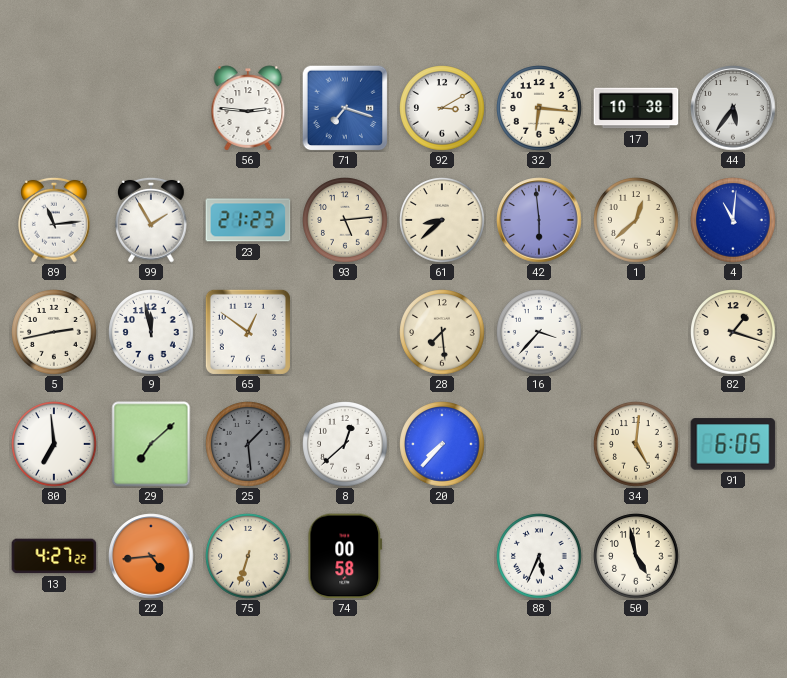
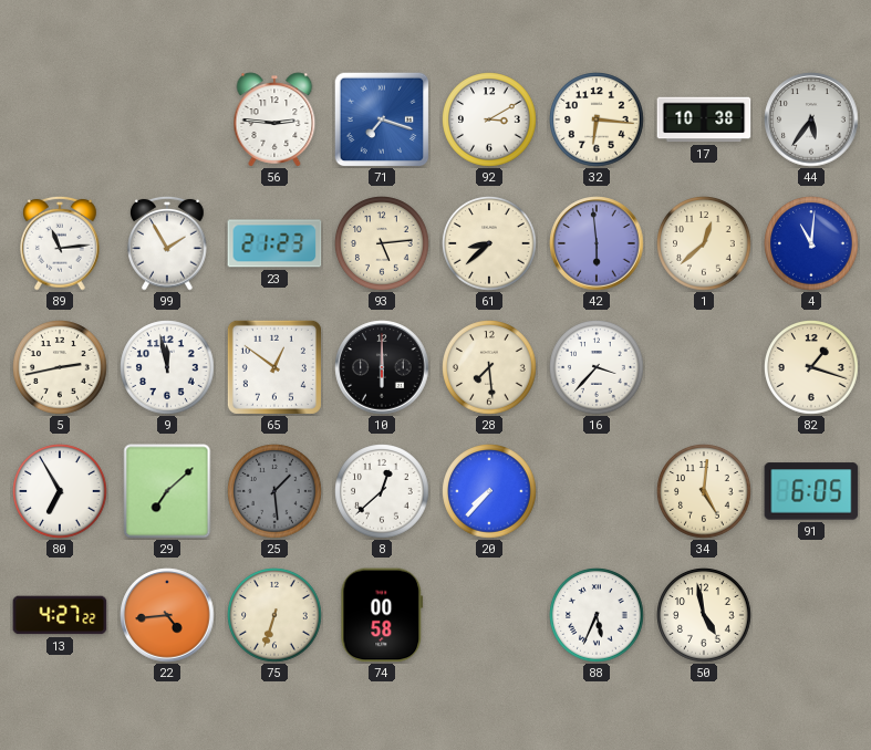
10: none -> 6:00
80: 6:59 -> 6:55
